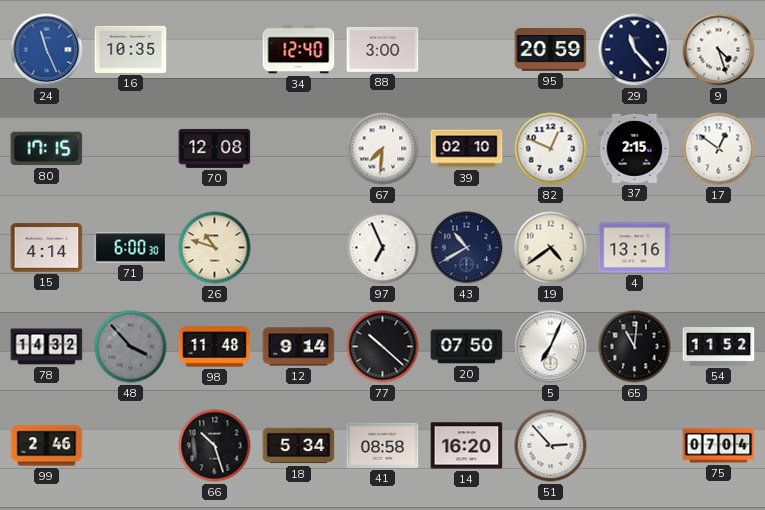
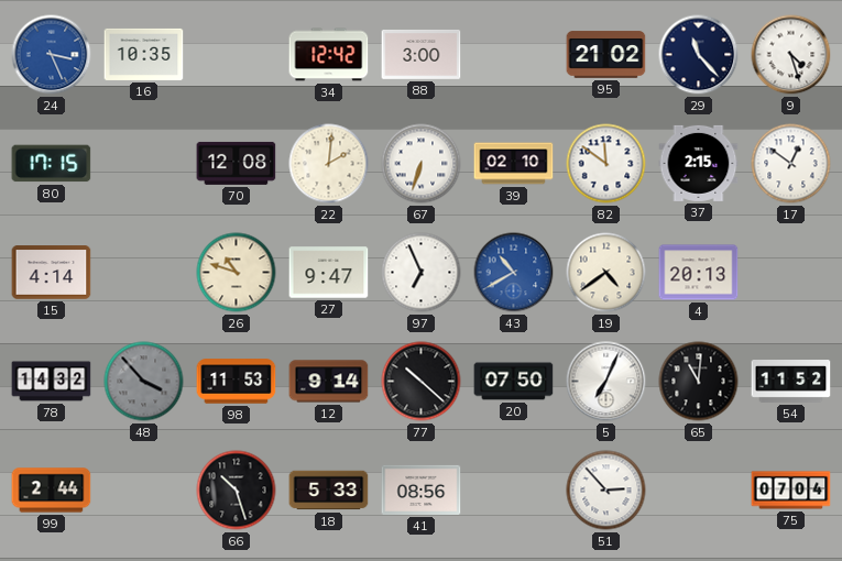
24: 11:26 -> 3:26
34: 12:40 -> 12:42
95: 20:59 -> 21:02
22: none -> 2:01
67: 7:31 -> 6:33
82: 12:49 -> 11:51
71: 6:00 -> none
27: none -> 9:47
43 dial: navy -> blue
4: 13:16 -> 20:13
98: 11:48 -> 11:53
99: 2:46 -> 2:44
18: 5:34 -> 5:33
41: 08:58 -> 08:56
14: 16:20 -> none
